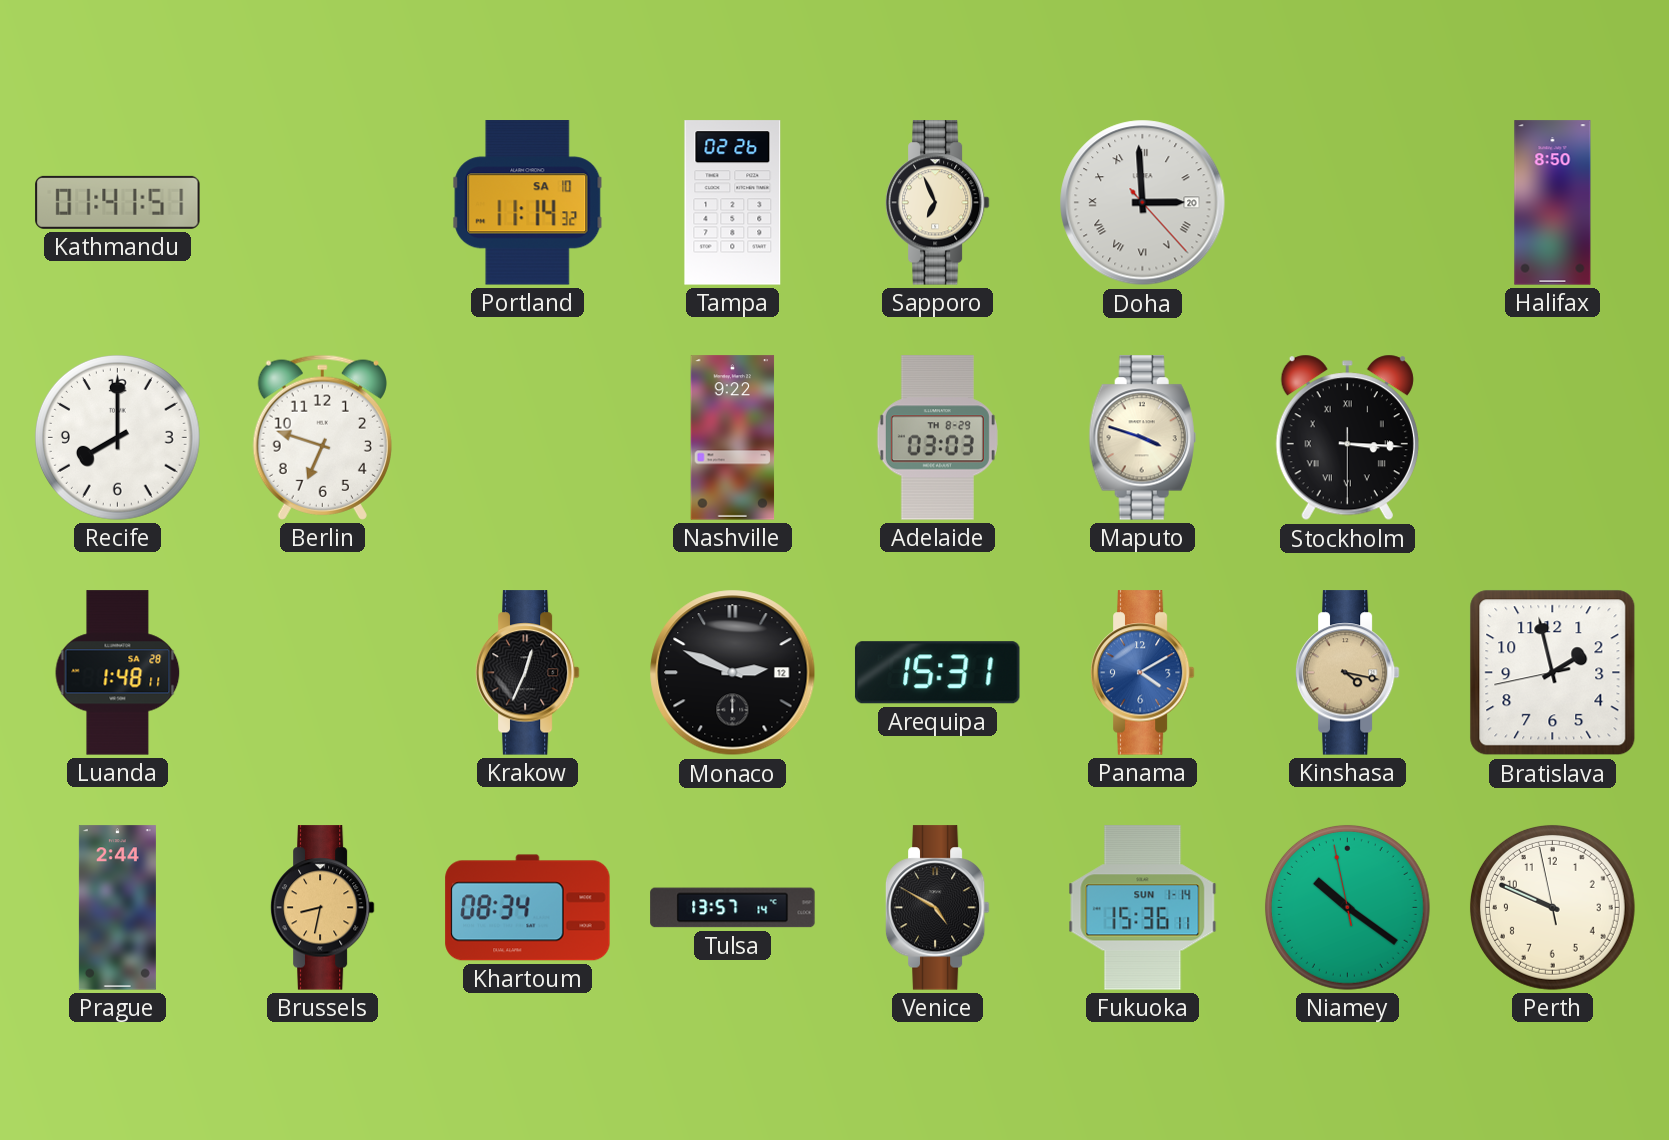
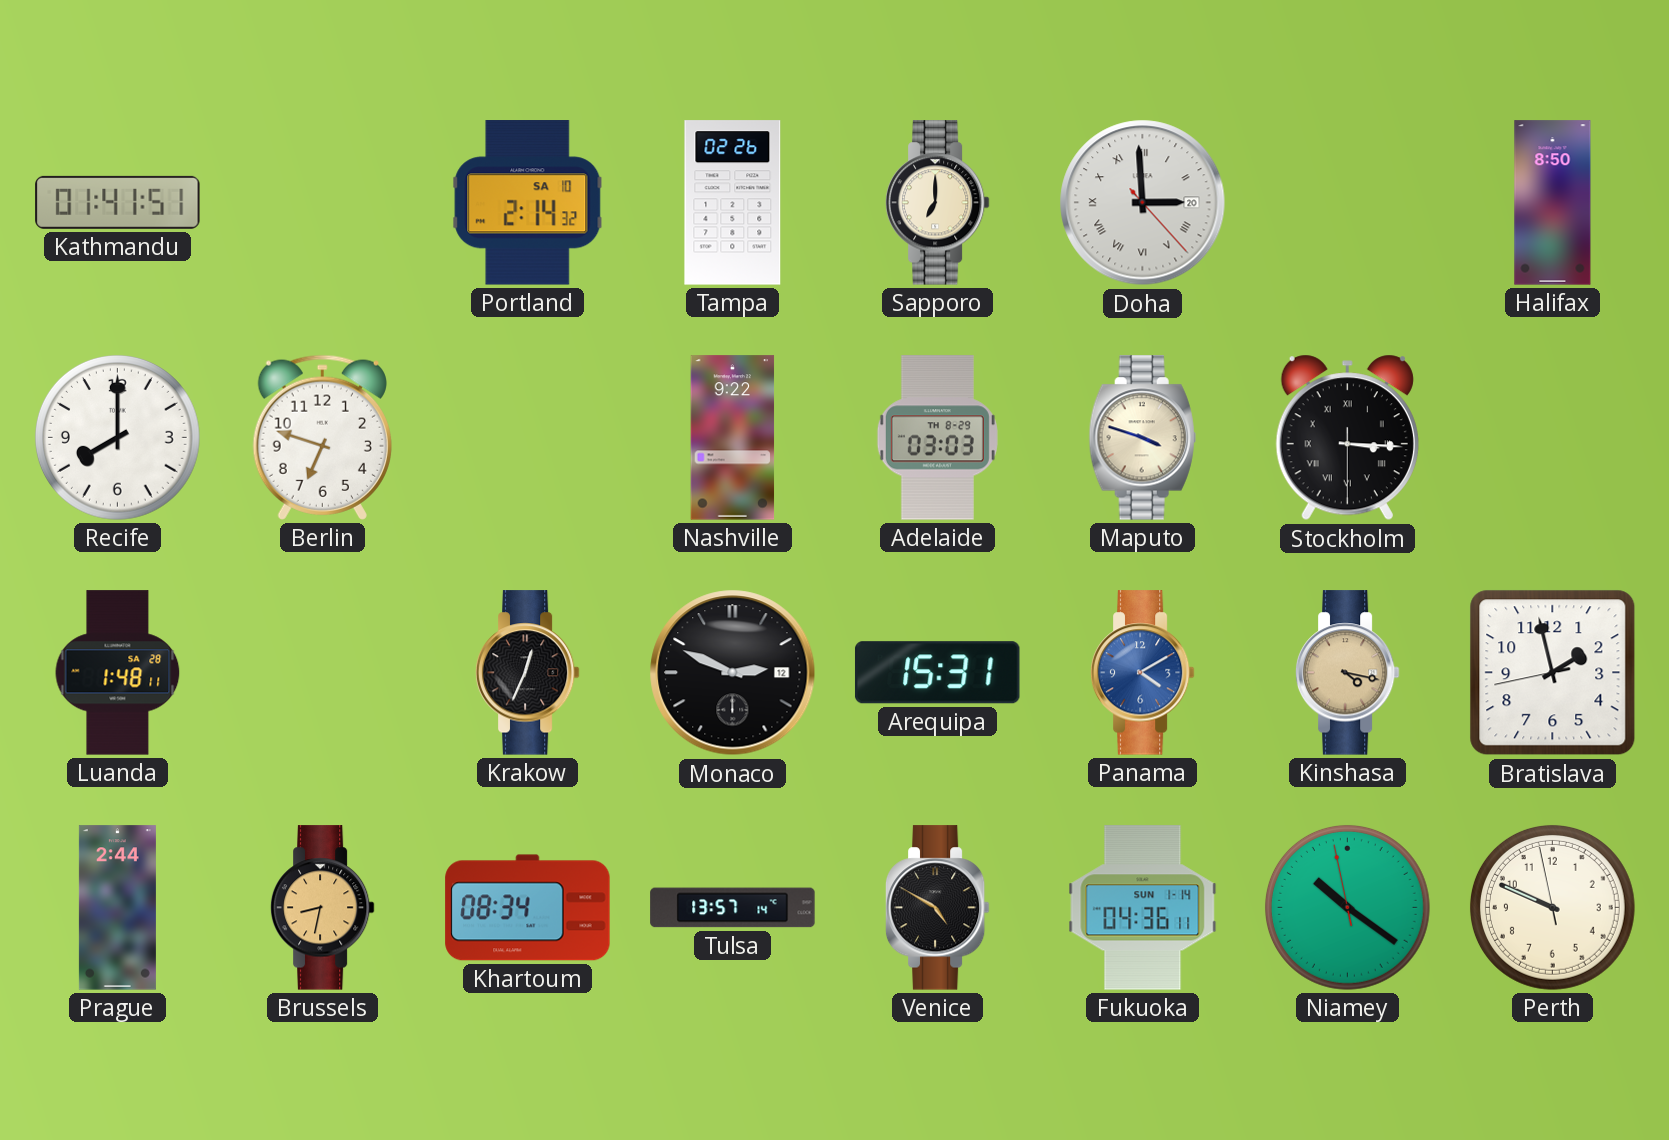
Portland: 11:14 -> 2:14
Sapporo: 6:56 -> 7:00
Fukuoka: 15:36 -> 04:36
